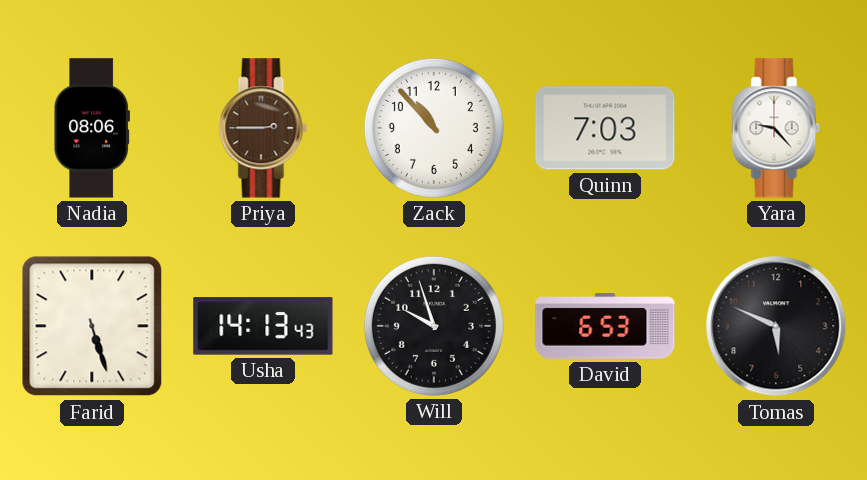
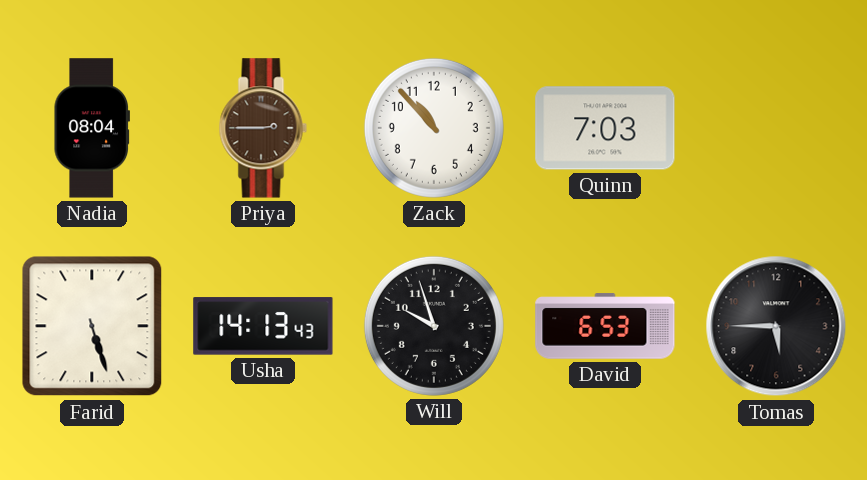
Nadia: 08:06 -> 08:04
Yara: 9:23 -> none
Tomas: 5:49 -> 5:45
